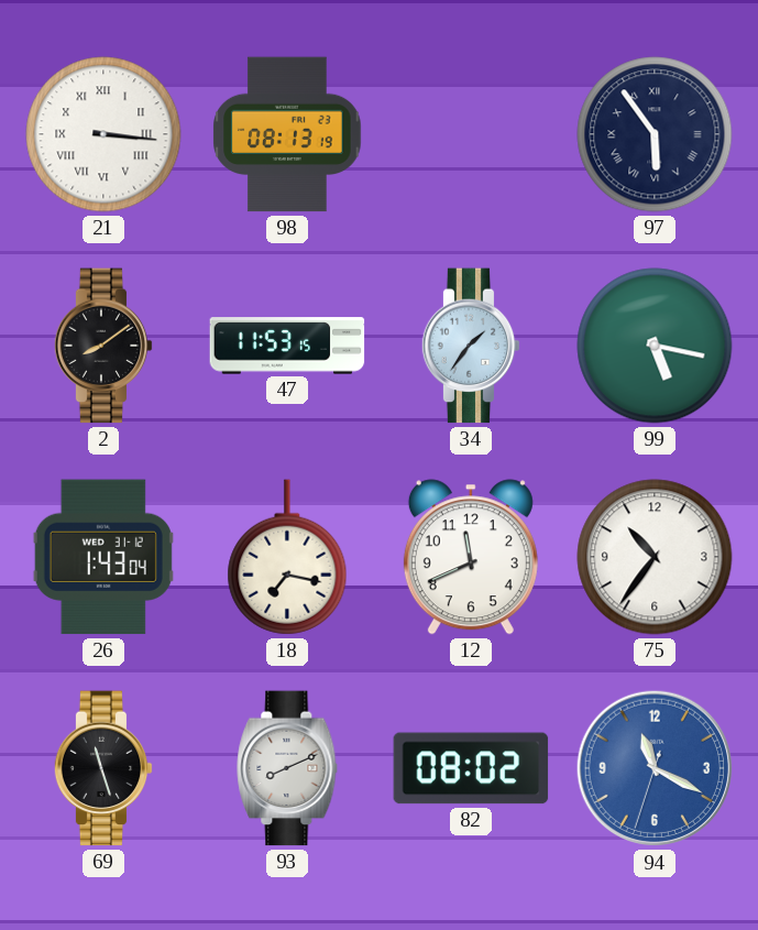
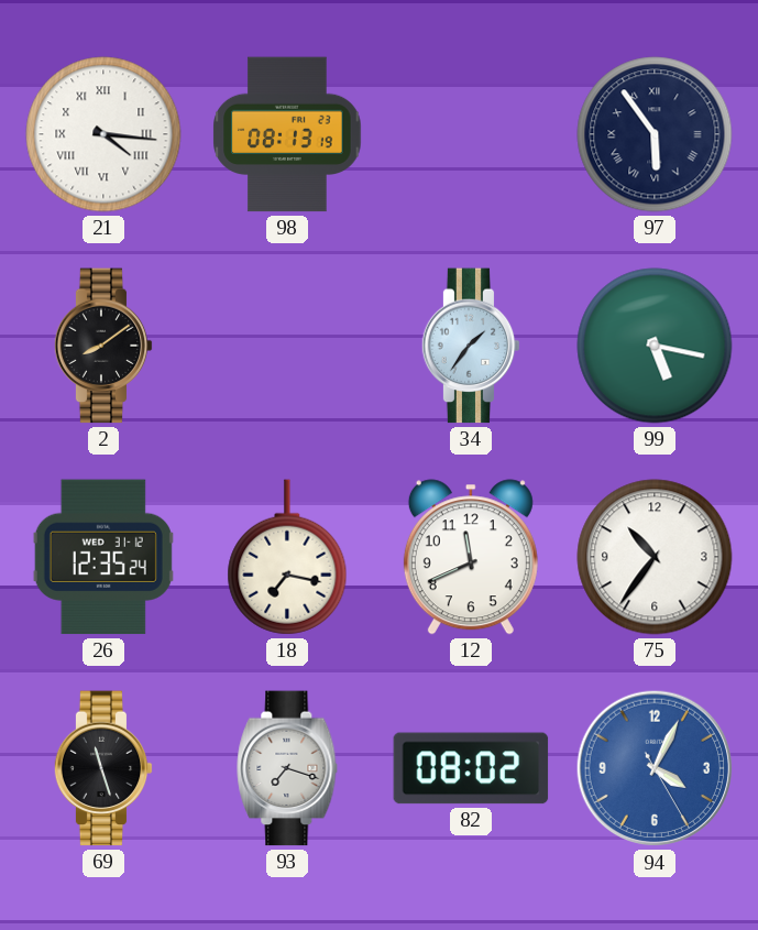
21: 3:16 -> 4:16
47: 11:53 -> none
26: 1:43 -> 12:35
93: 8:11 -> 7:18
94: 11:19 -> 4:04
